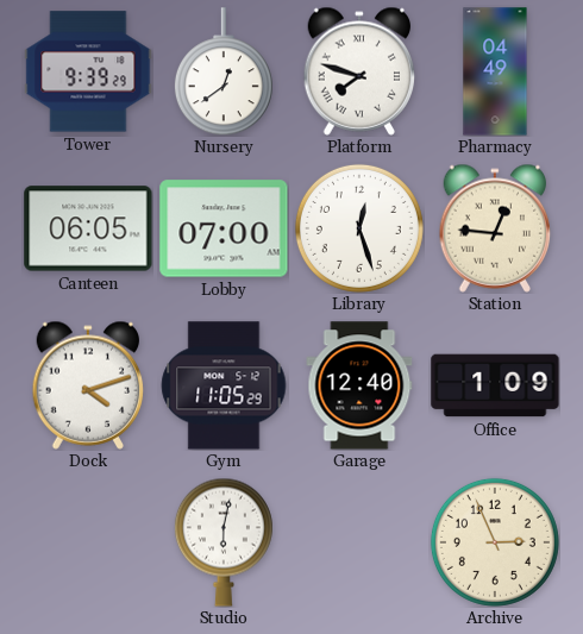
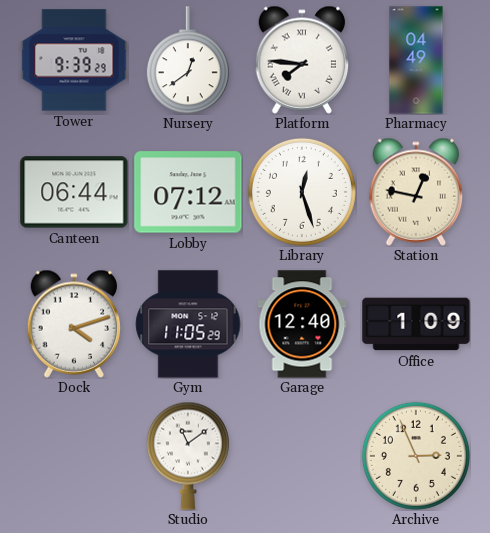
Platform: 7:48 -> 7:46
Canteen: 06:05 -> 06:44
Lobby: 07:00 -> 07:12
Station: 12:46 -> 12:47
Studio: 6:02 -> 11:09
